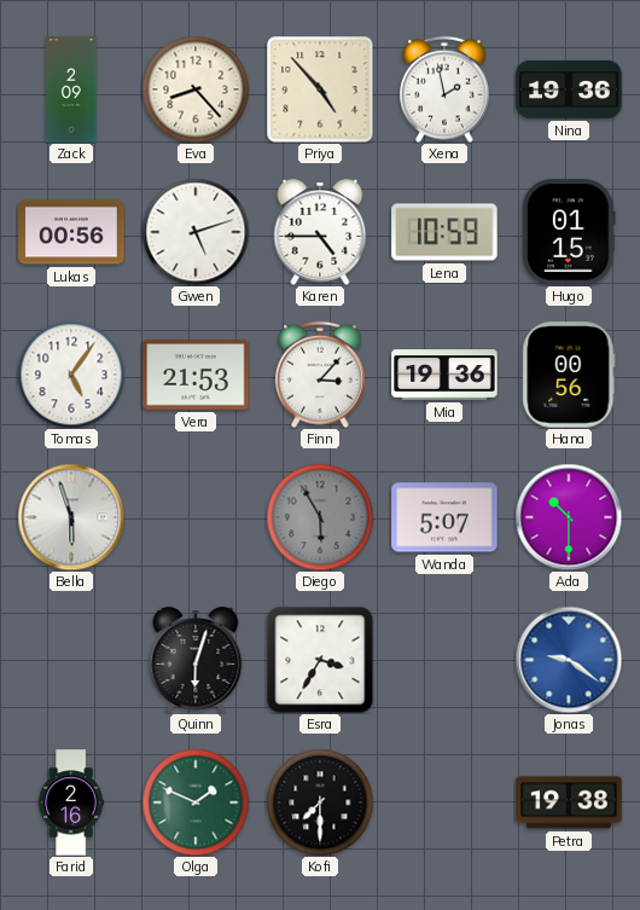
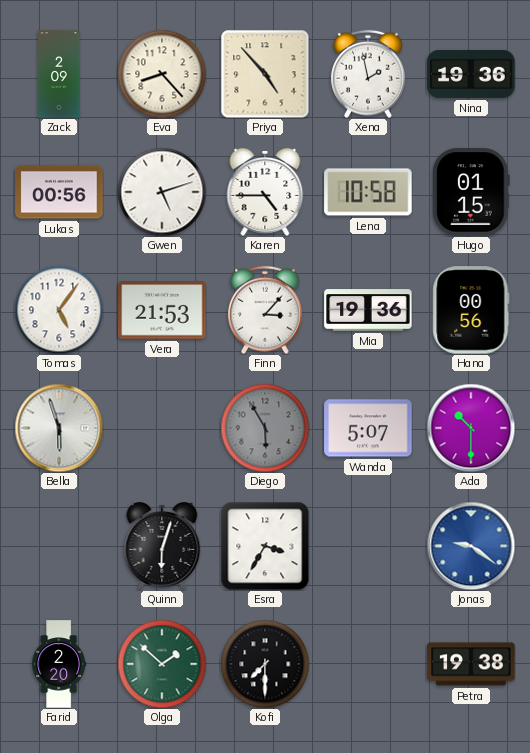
Lena: 10:59 -> 10:58
Farid: 2:16 -> 2:20
Olga: 1:49 -> 1:52
